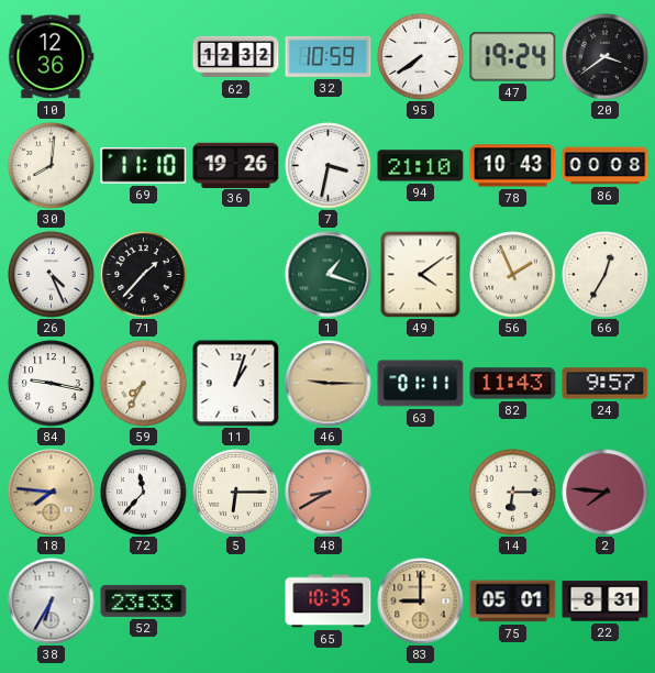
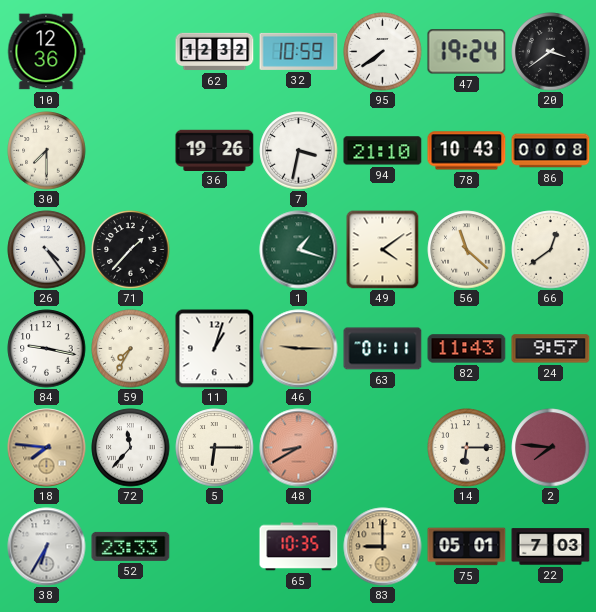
30: 8:01 -> 7:30
69: 11:10 -> none
26: 4:26 -> 4:24
56: 1:56 -> 11:22
66: 12:35 -> 12:39
22: 8:31 -> 7:03
